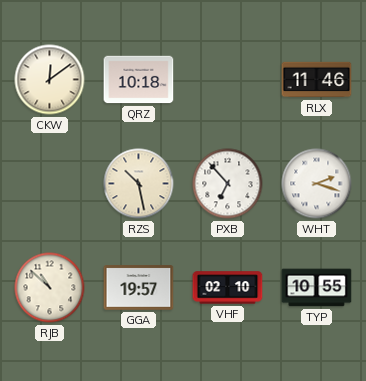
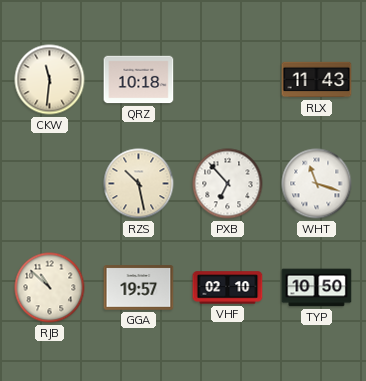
CKW: 12:09 -> 11:31
RLX: 11:46 -> 11:43
WHT: 2:18 -> 11:18
TYP: 10:55 -> 10:50
